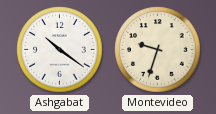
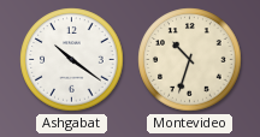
Montevideo: 9:33 -> 10:33
